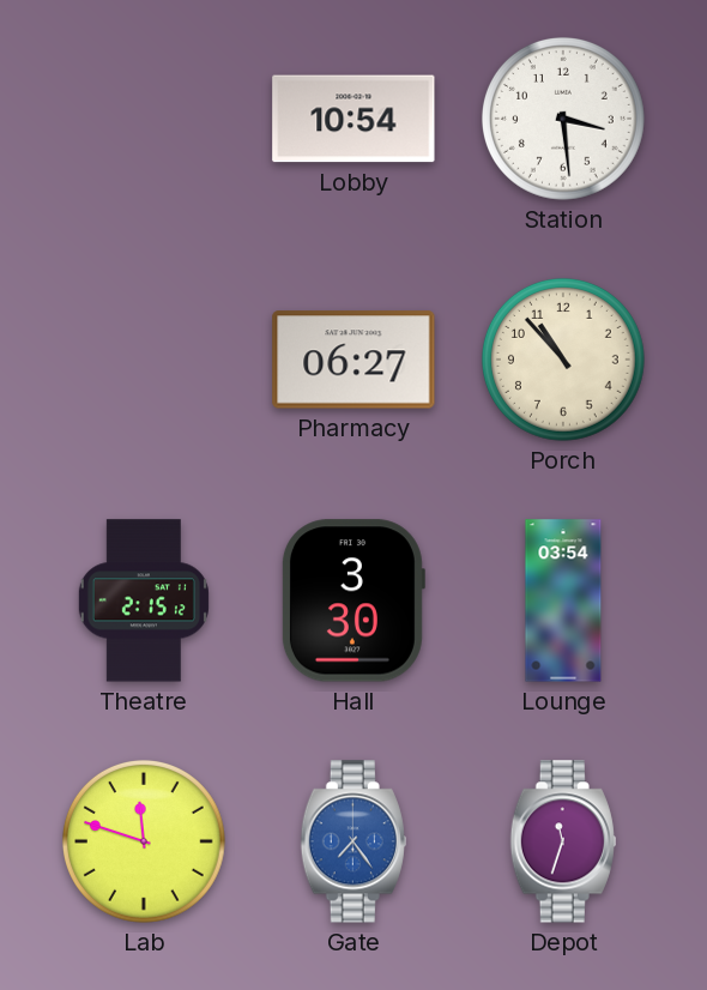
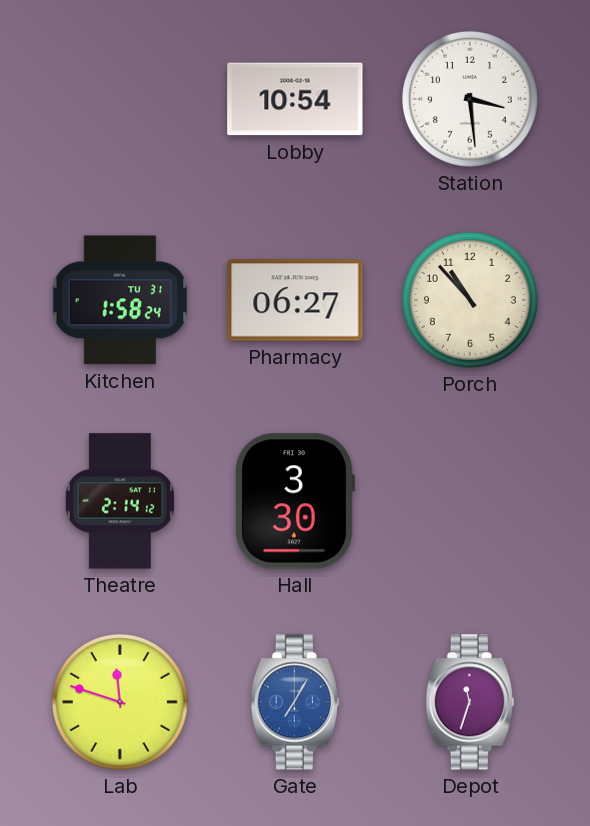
Kitchen: none -> 1:58
Theatre: 2:15 -> 2:14
Lounge: 03:54 -> none
Gate: 7:24 -> 7:05
